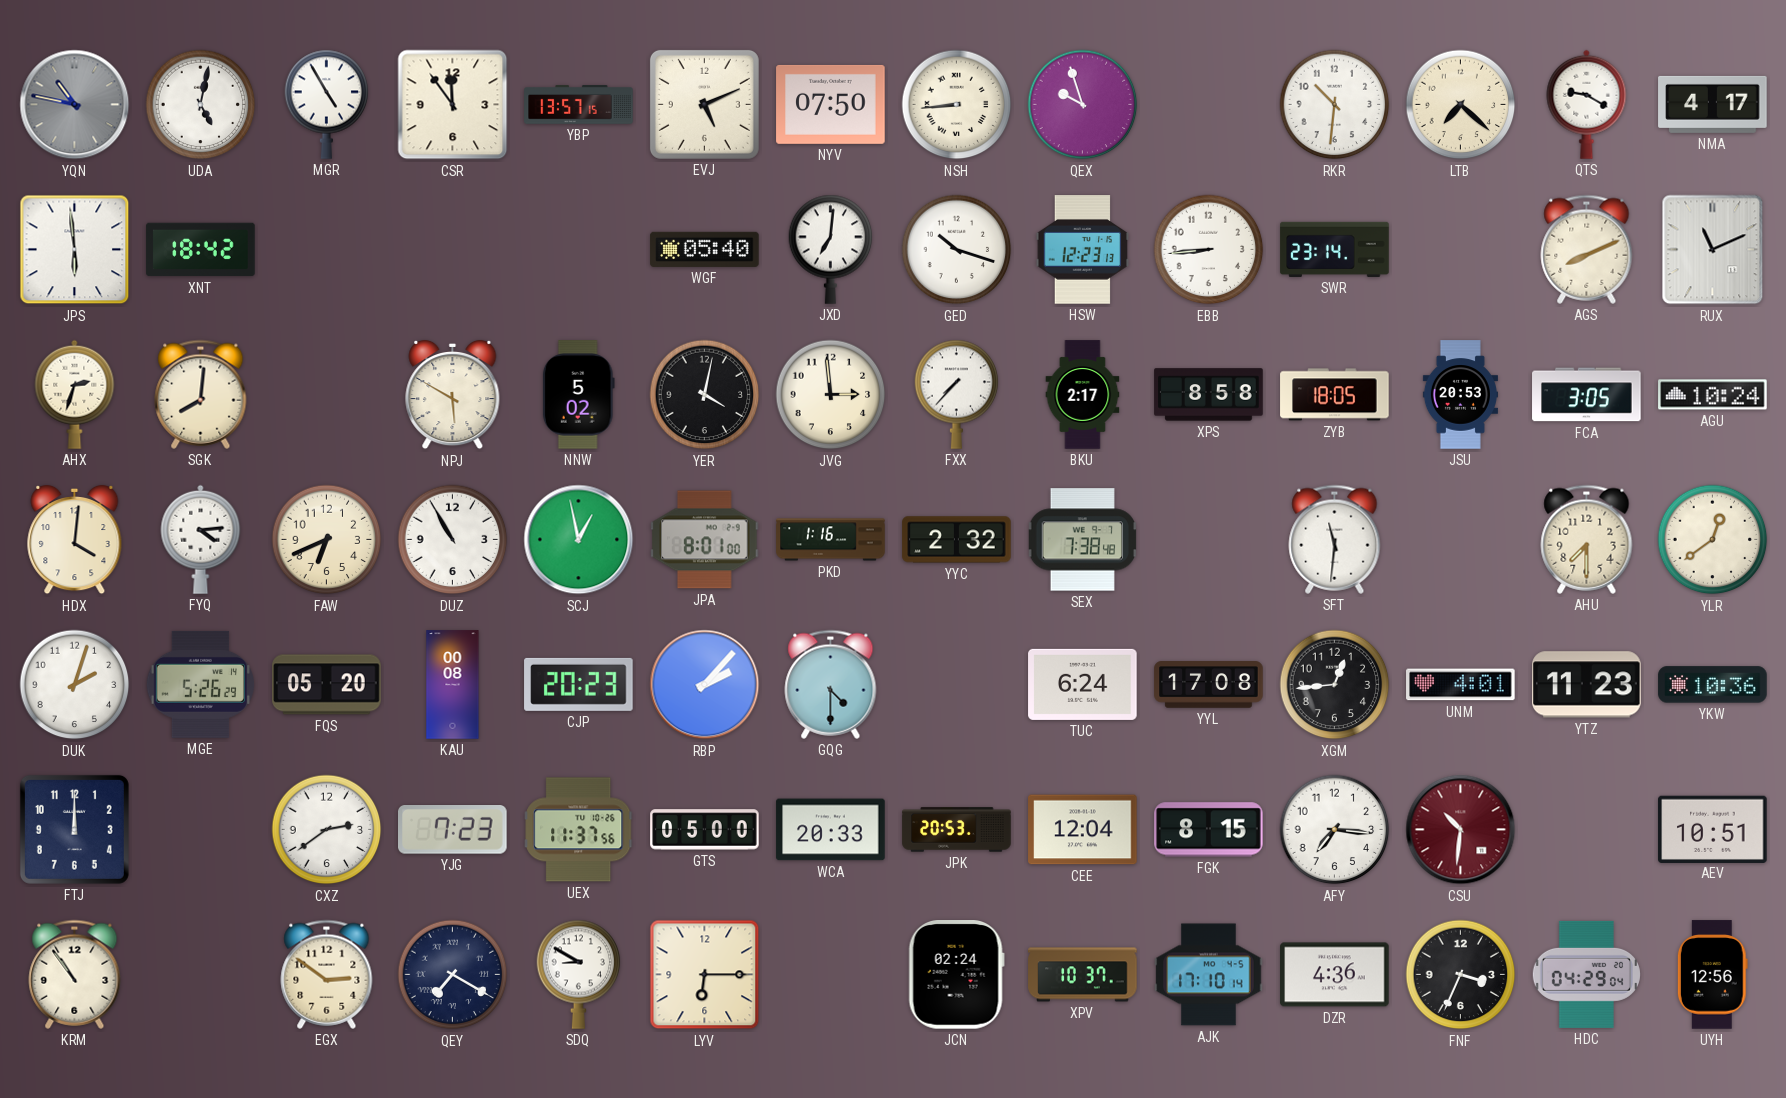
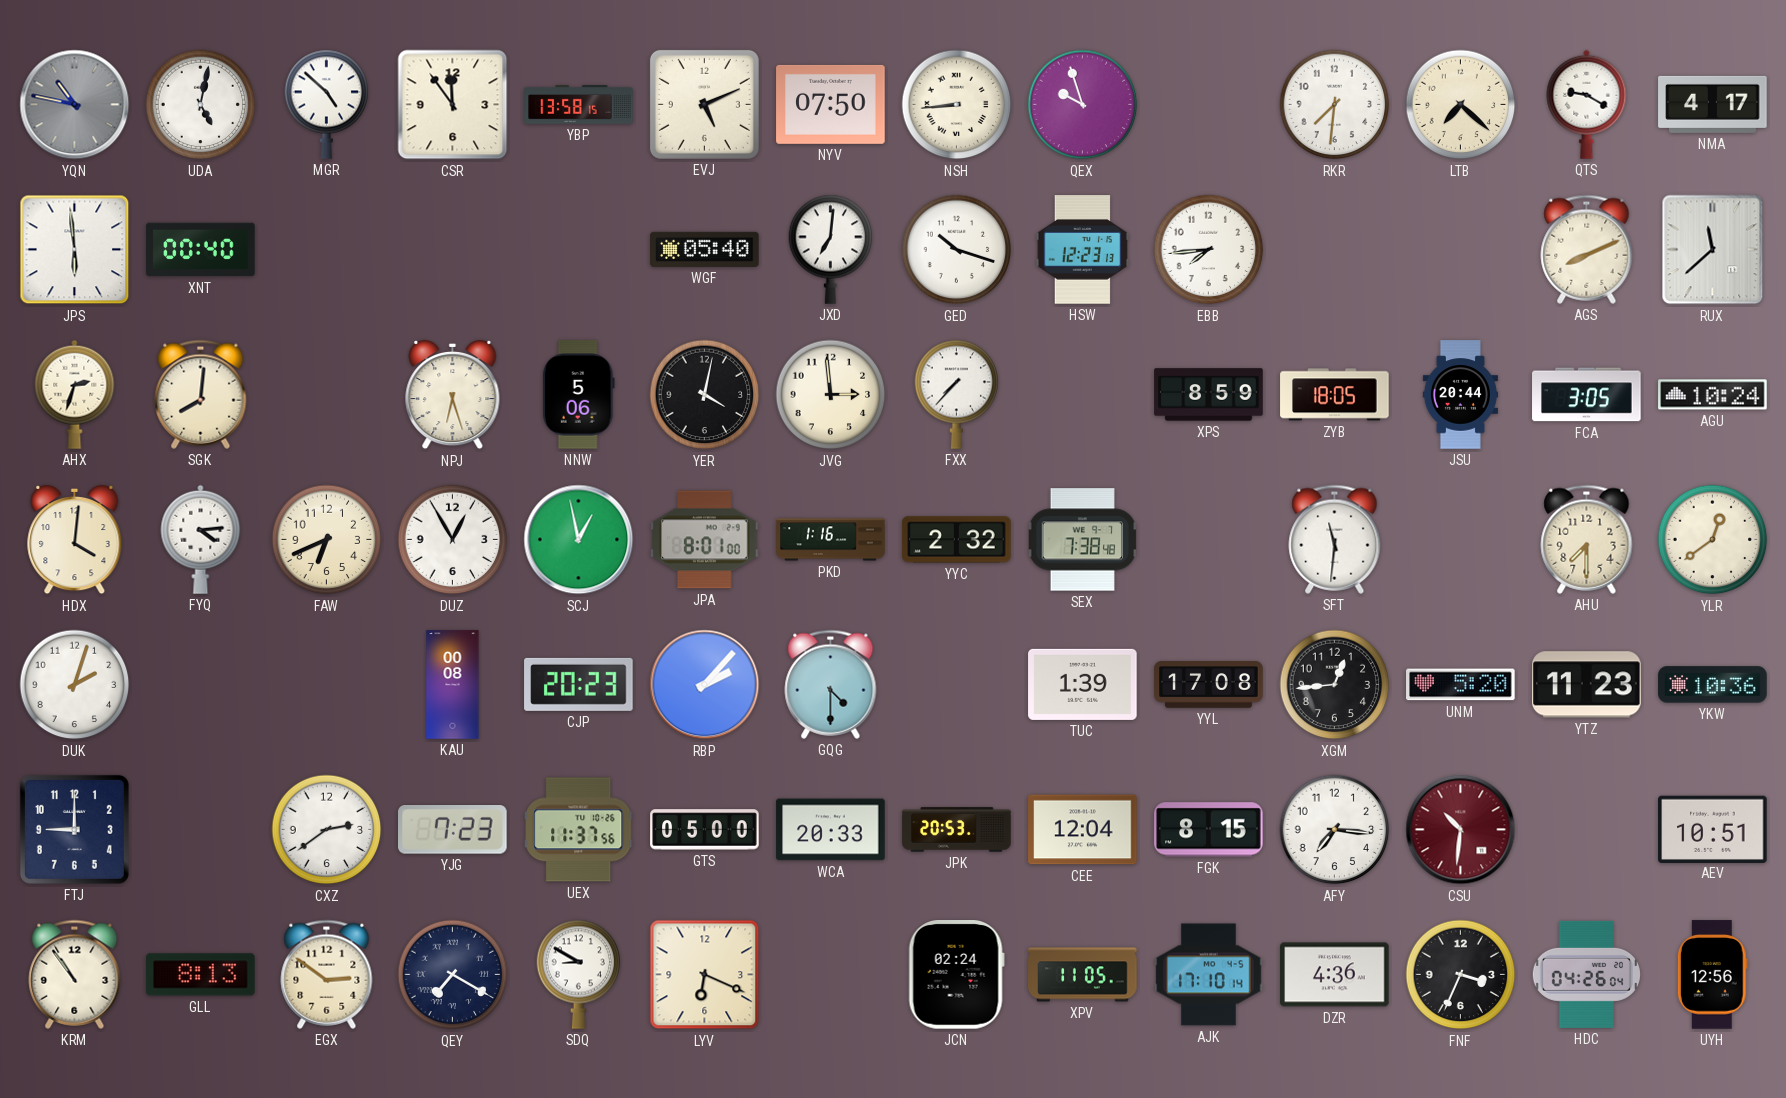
MGR: 4:55 -> 4:52
YBP: 13:57 -> 13:58
RKR: 10:31 -> 7:31
XNT: 18:42 -> 00:40
EBB: 8:44 -> 7:44
SWR: 23:14 -> none
RUX: 11:11 -> 11:38
NPJ: 5:50 -> 6:27
NNW: 5:02 -> 5:06
BKU: 2:17 -> none
XPS: 8:58 -> 8:59
JSU: 20:53 -> 20:44
DUZ: 10:55 -> 12:55
MGE: 5:26 -> none
FQS: 05:20 -> none
TUC: 6:24 -> 1:39
UNM: 4:01 -> 5:20
FTJ: 12:00 -> 9:00
GLL: none -> 8:13
LYV: 6:15 -> 6:19
XPV: 10:37 -> 11:05
HDC: 04:29 -> 04:26
